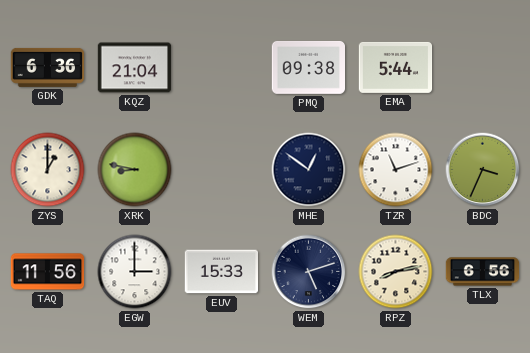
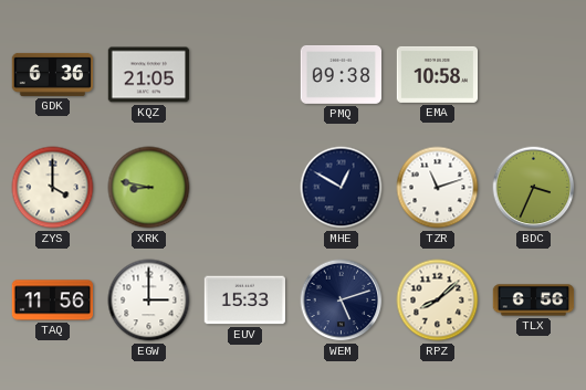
KQZ: 21:04 -> 21:05
EMA: 5:44 -> 10:58
ZYS: 1:00 -> 4:00
MHE: 12:51 -> 12:50
RPZ: 8:13 -> 8:08
